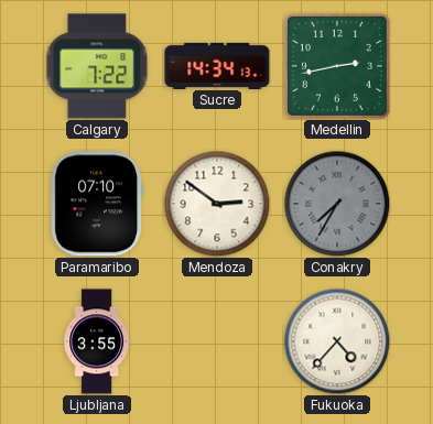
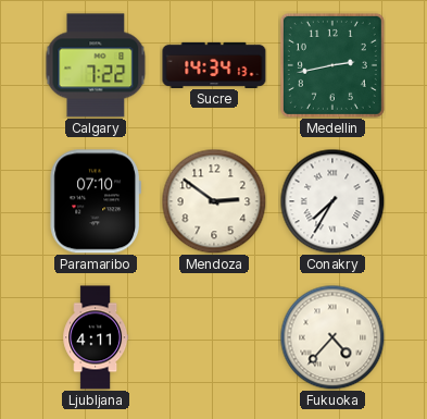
Conakry dial: grey -> white
Ljubljana: 3:55 -> 4:11
